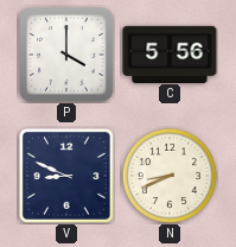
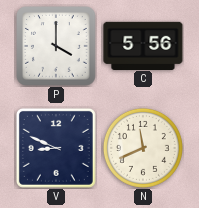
N: 8:41 -> 11:41
